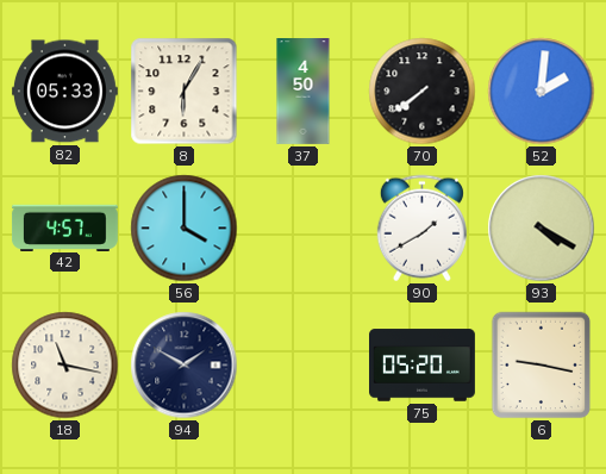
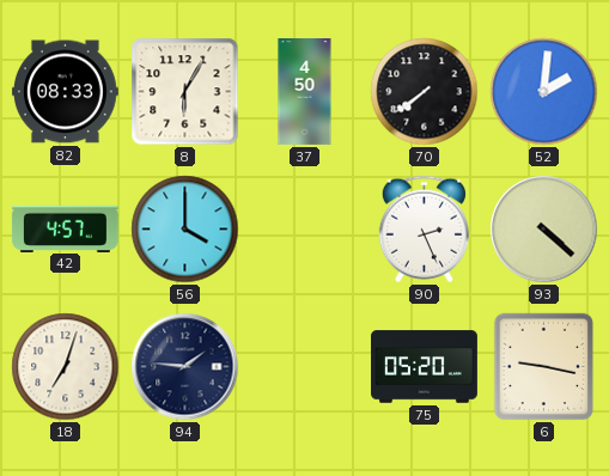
82: 05:33 -> 08:33
90: 1:40 -> 2:26
93: 4:20 -> 4:22
18: 11:17 -> 7:03
94: 1:50 -> 1:46
